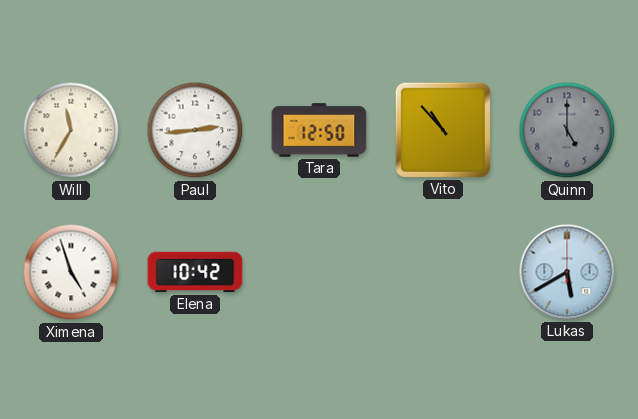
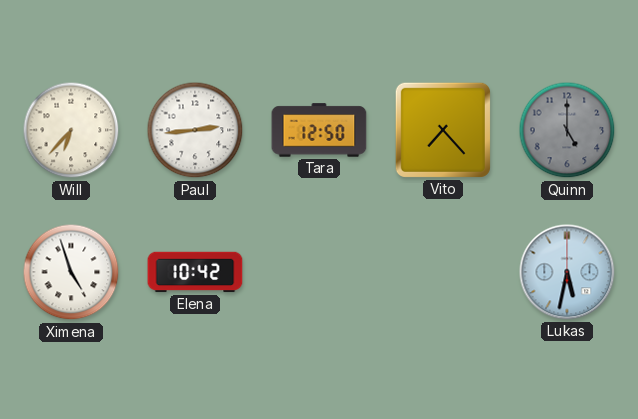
Will: 11:35 -> 6:37
Vito: 10:53 -> 7:23
Lukas: 5:40 -> 5:32
